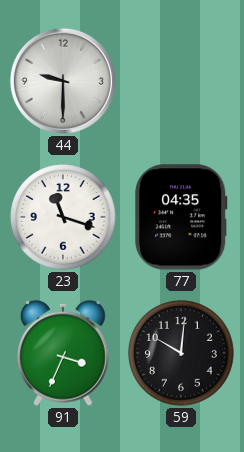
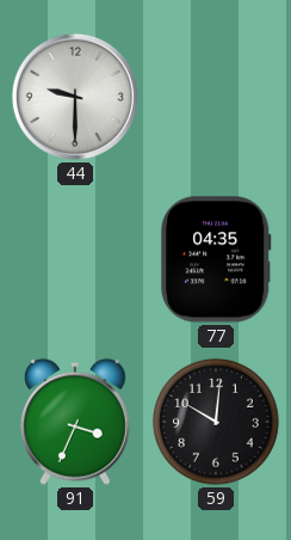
23: 11:18 -> none
